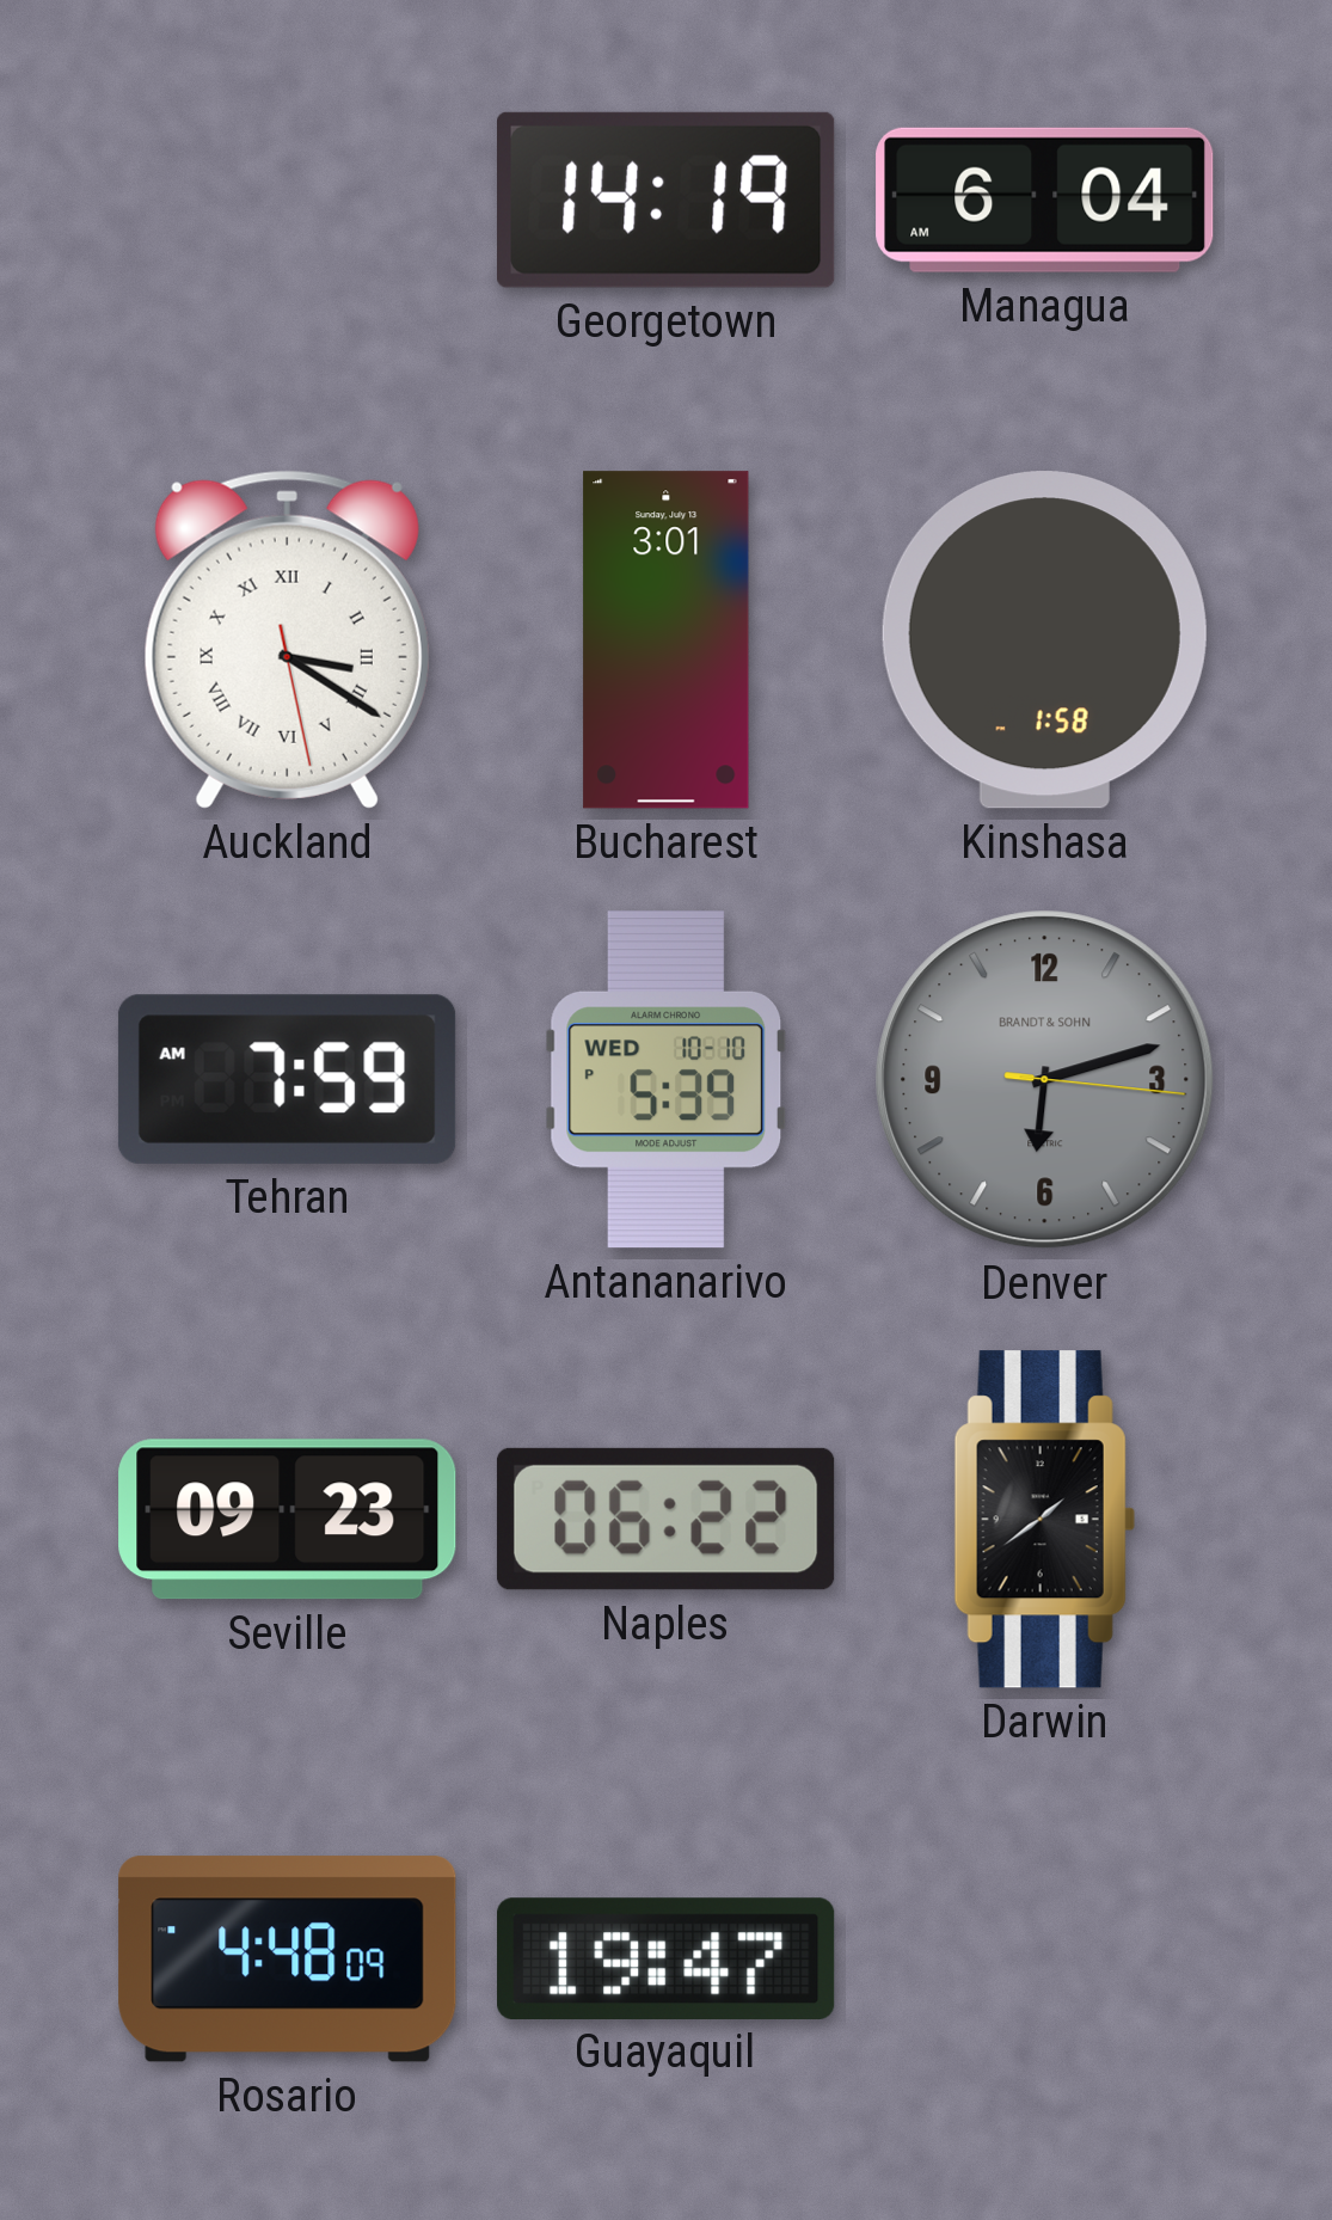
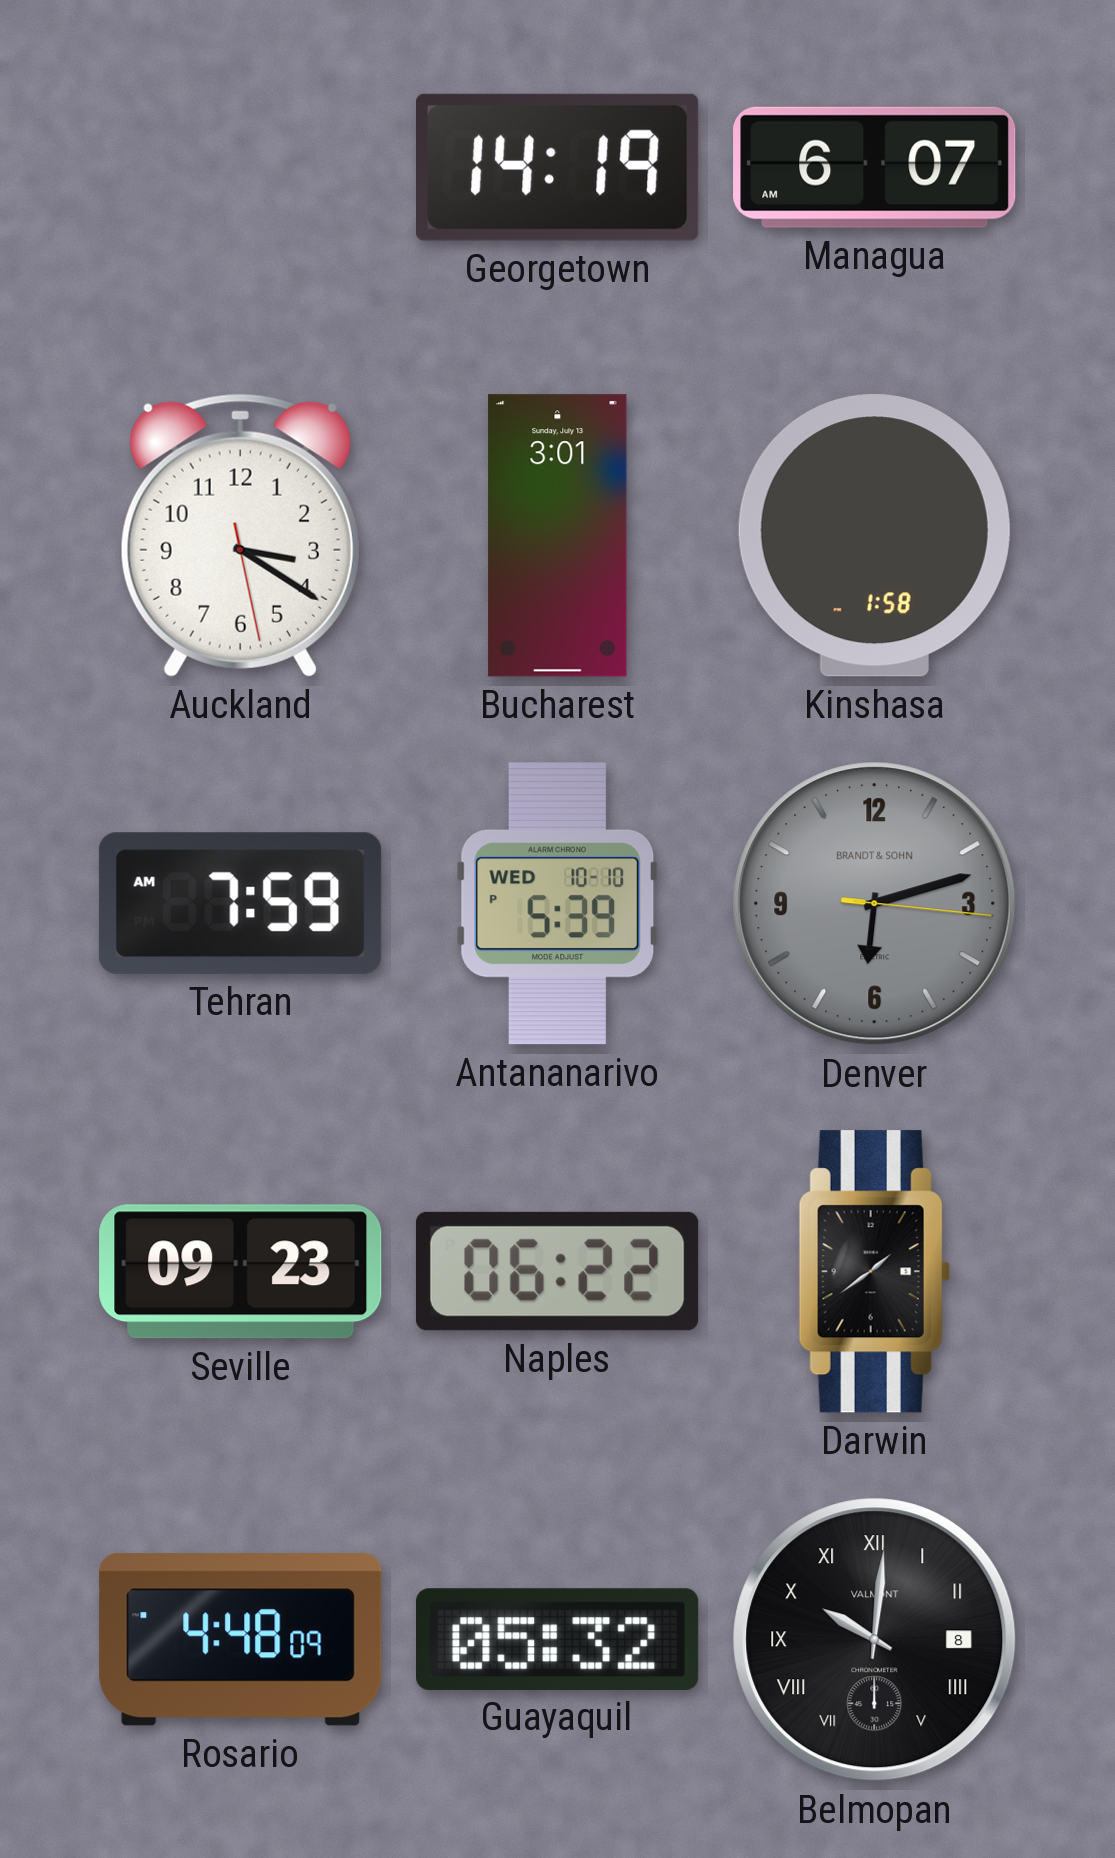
Managua: 6:04 -> 6:07
Auckland numerals: Roman -> Arabic
Guayaquil: 19:47 -> 05:32
Belmopan: none -> 10:01
